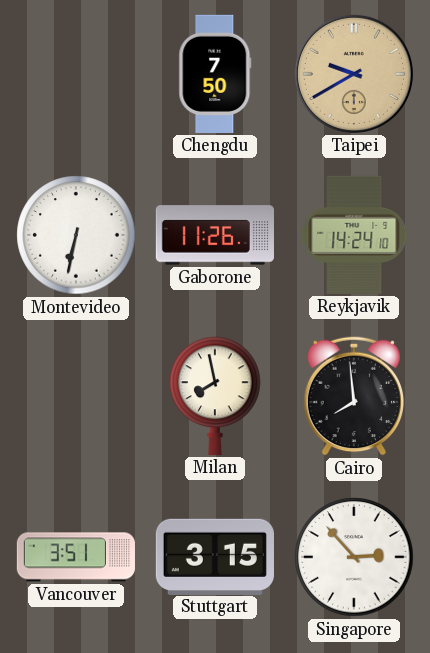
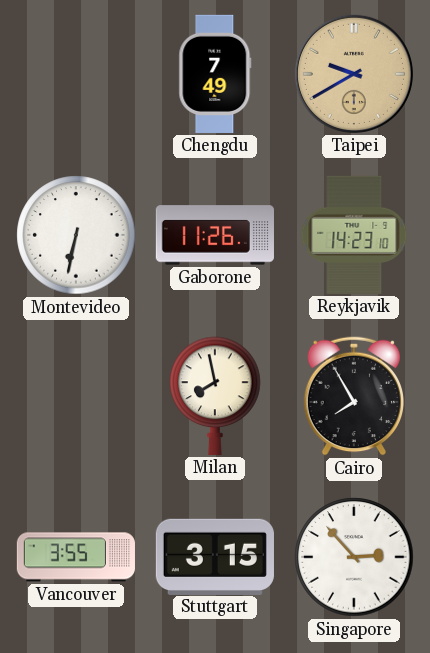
Chengdu: 7:50 -> 7:49
Reykjavik: 14:24 -> 14:23
Cairo: 7:59 -> 7:55
Vancouver: 3:51 -> 3:55
